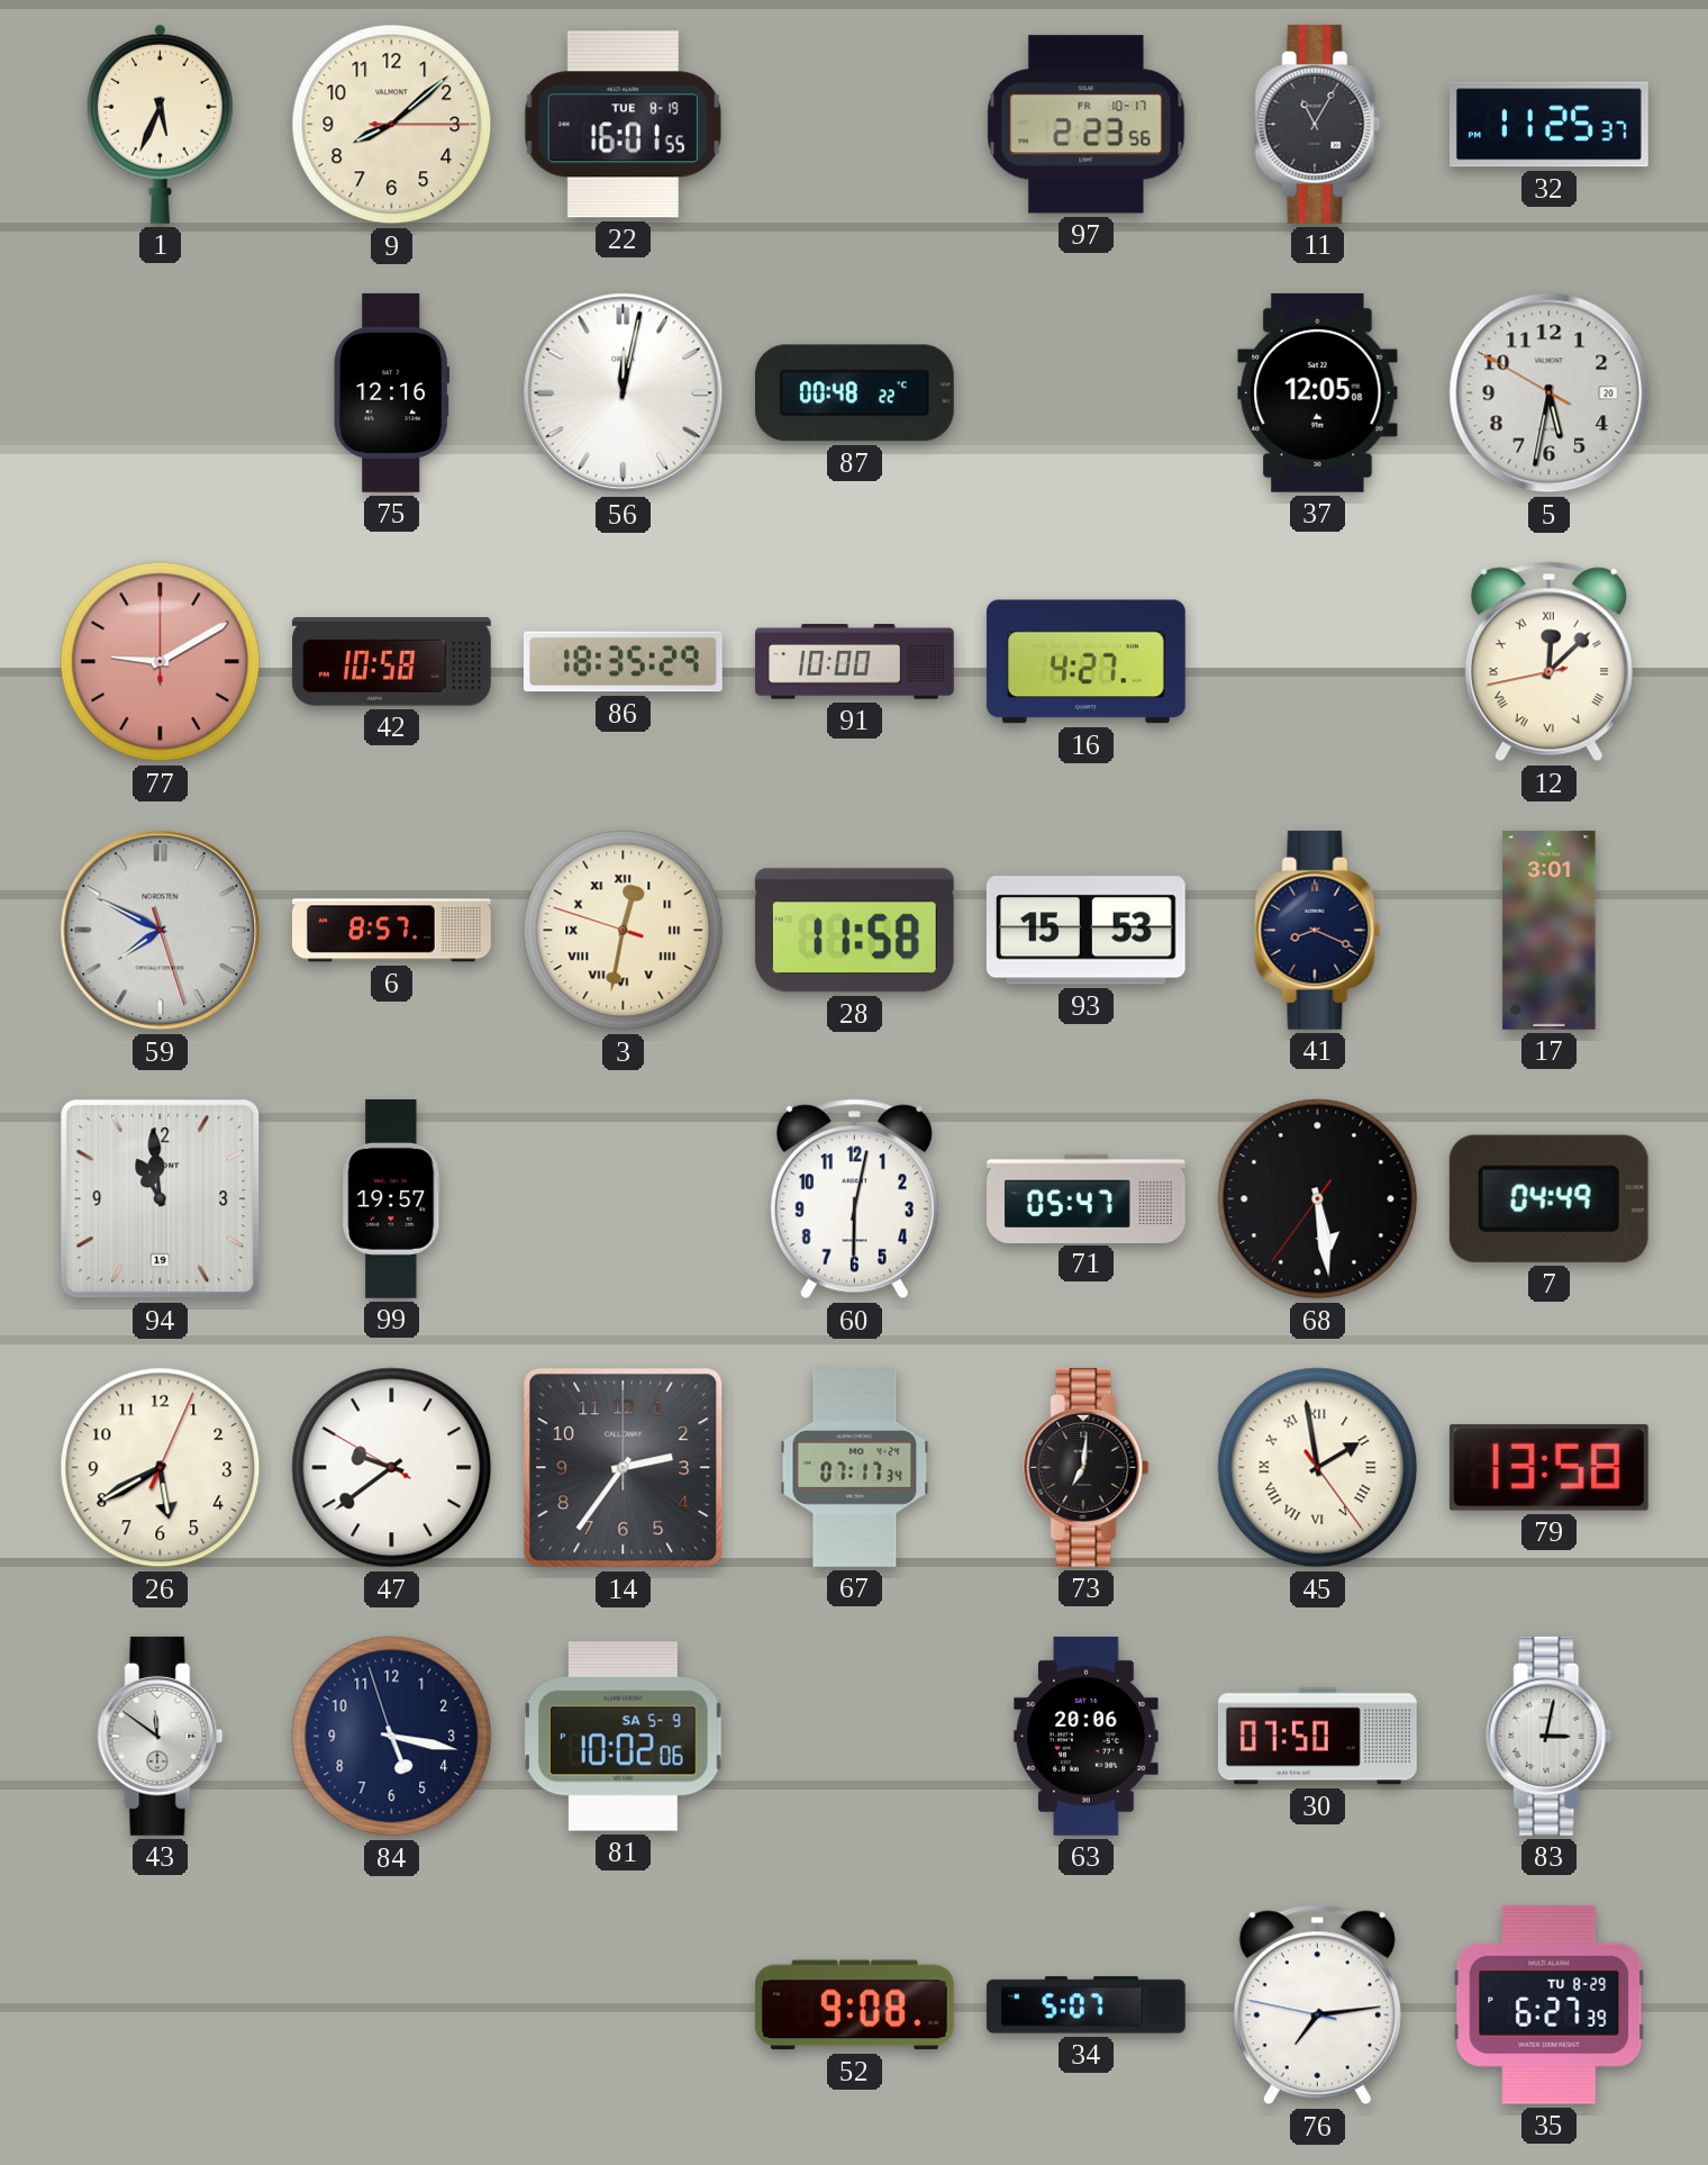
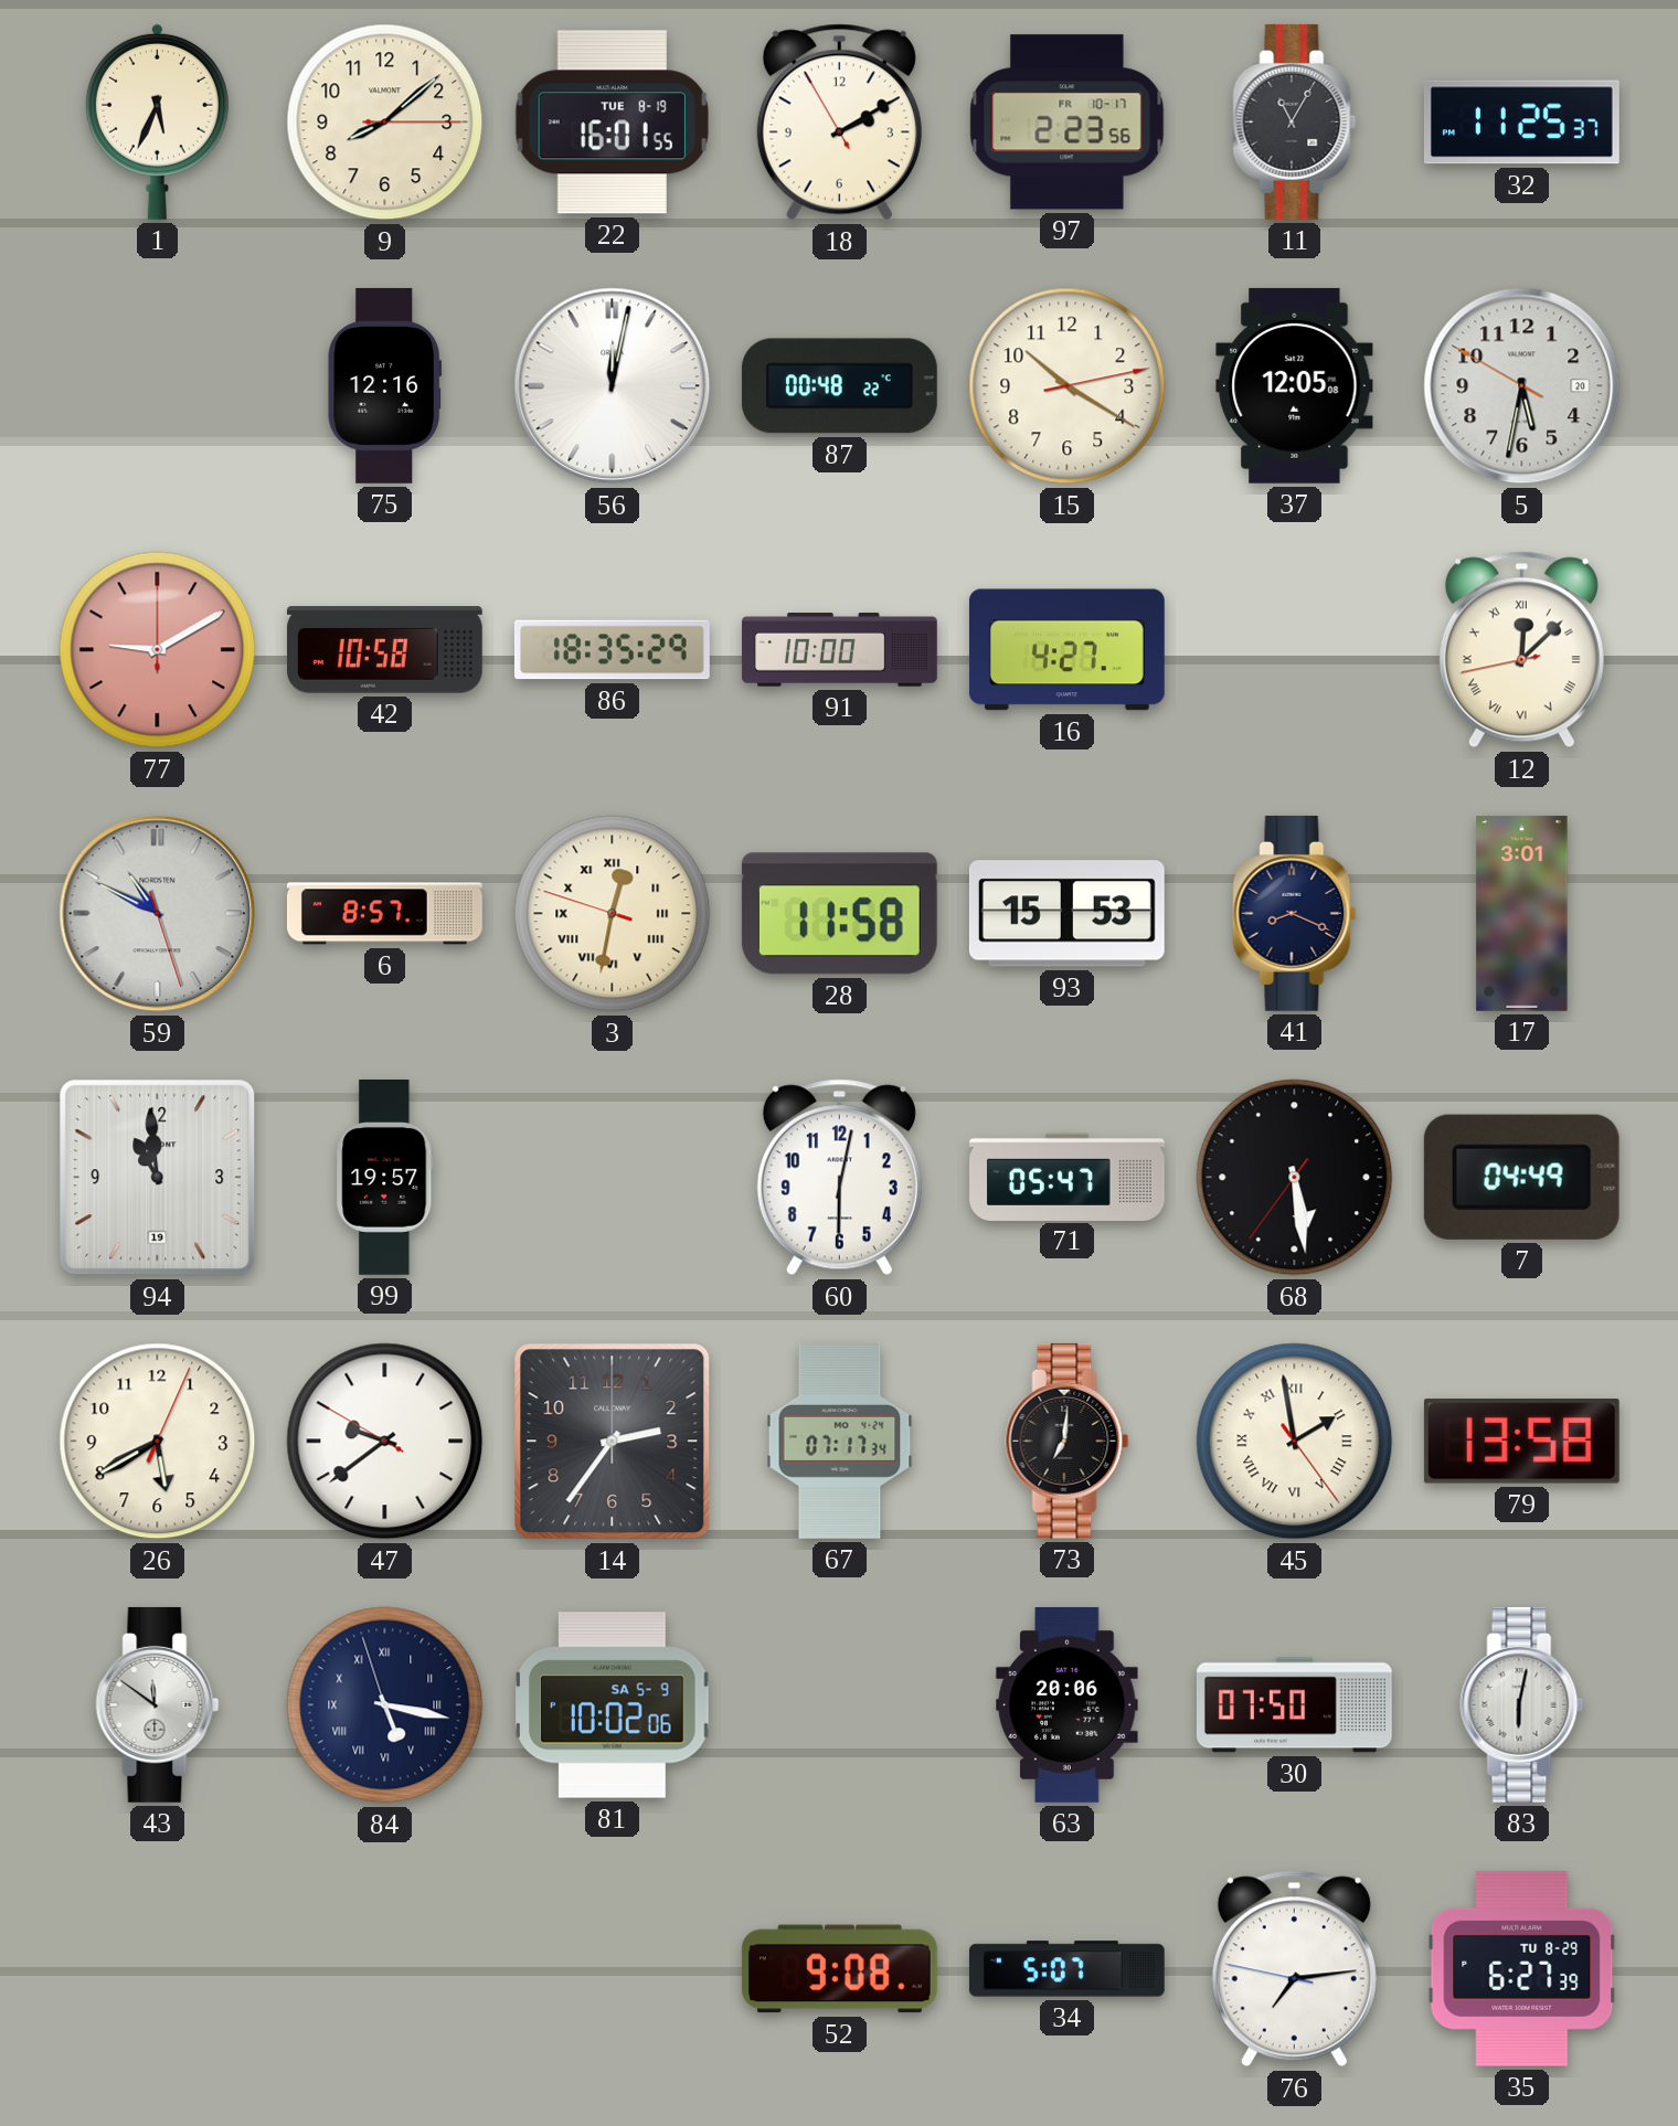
18: none -> 2:09
15: none -> 10:20
59: 7:49 -> 10:49
84 numerals: Arabic -> Roman
83: 3:02 -> 6:02
